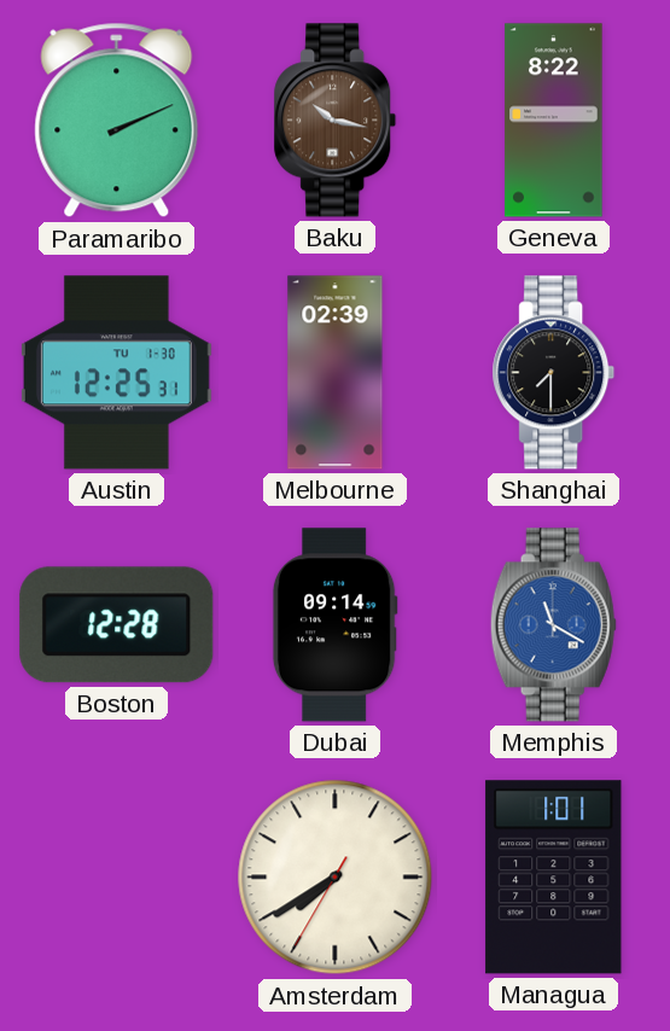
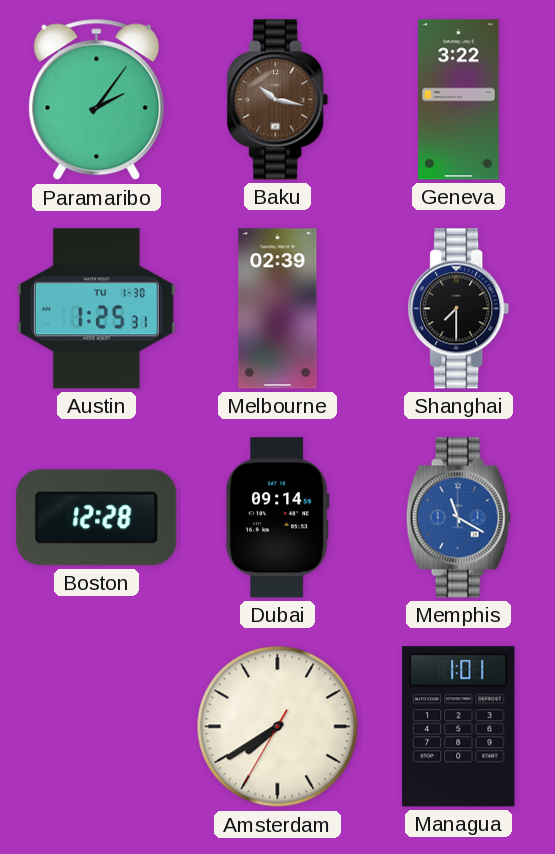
Paramaribo: 2:11 -> 2:06
Geneva: 8:22 -> 3:22
Austin: 12:25 -> 1:25
